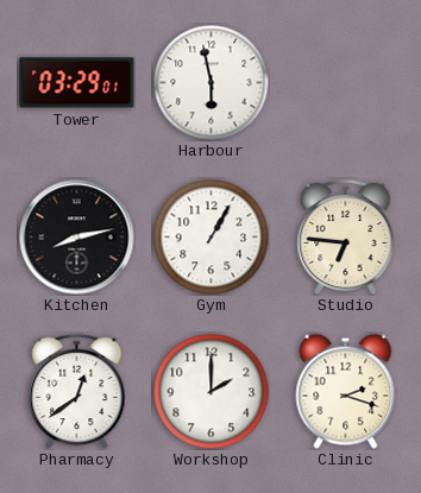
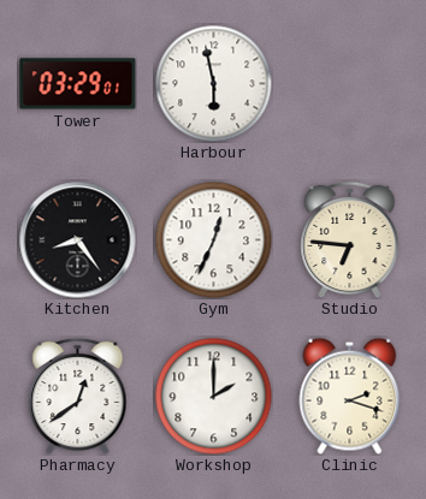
Kitchen: 8:13 -> 8:24
Gym: 1:05 -> 12:34
